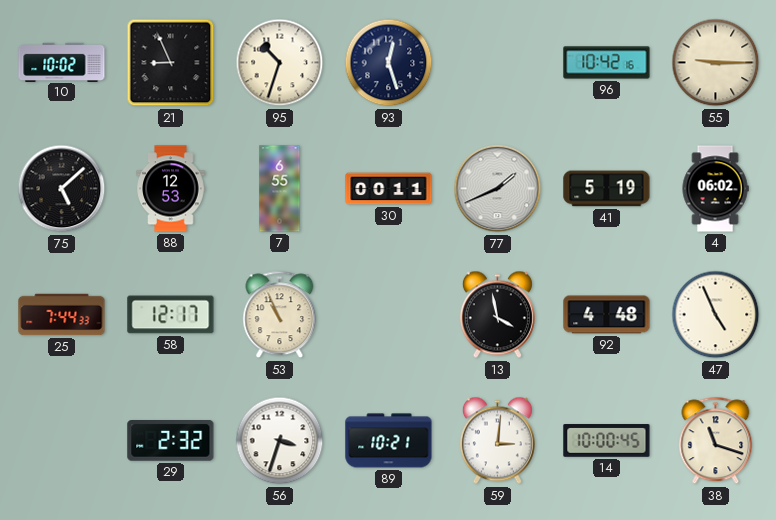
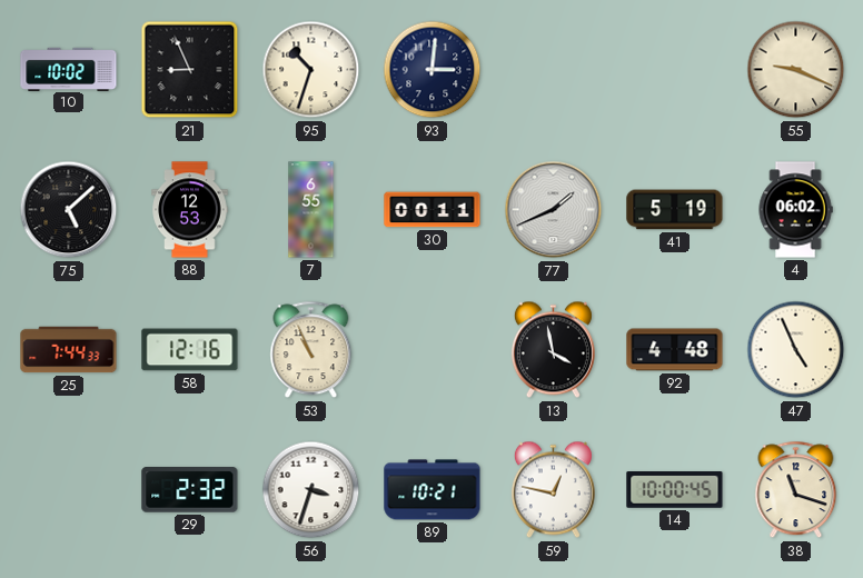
93: 12:27 -> 3:01
96: 10:42 -> none
55: 9:15 -> 9:19
58: 12:17 -> 12:16
59: 3:01 -> 12:47
